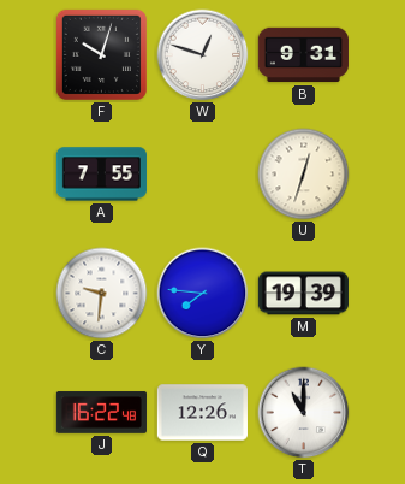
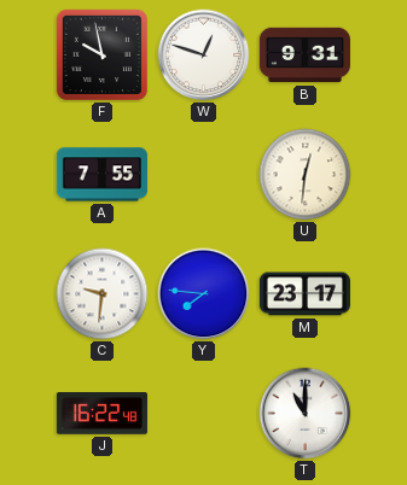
F: 10:03 -> 9:58
U: 12:33 -> 12:31
M: 19:39 -> 23:17
Q: 12:26 -> none
